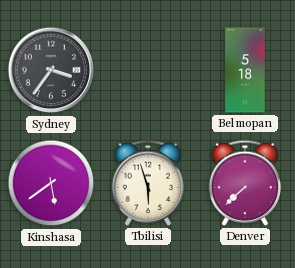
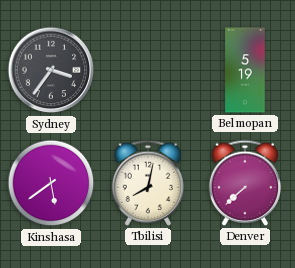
Belmopan: 5:18 -> 5:19
Tbilisi: 5:57 -> 8:02
